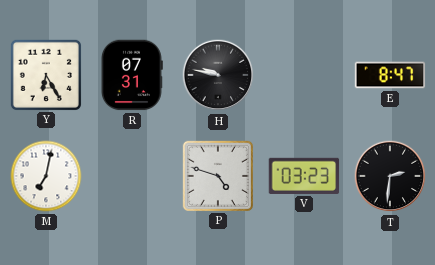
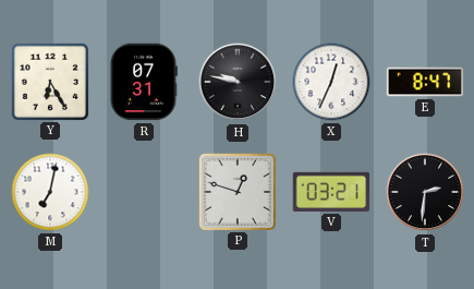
X: none -> 12:34
P: 4:48 -> 12:48
V: 03:23 -> 03:21
